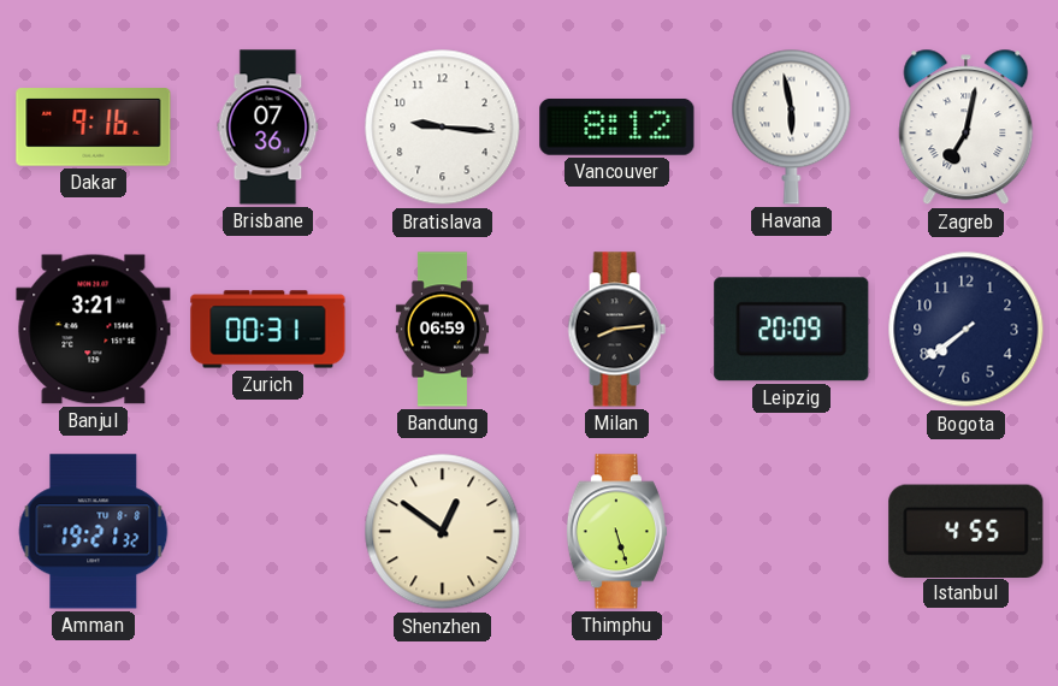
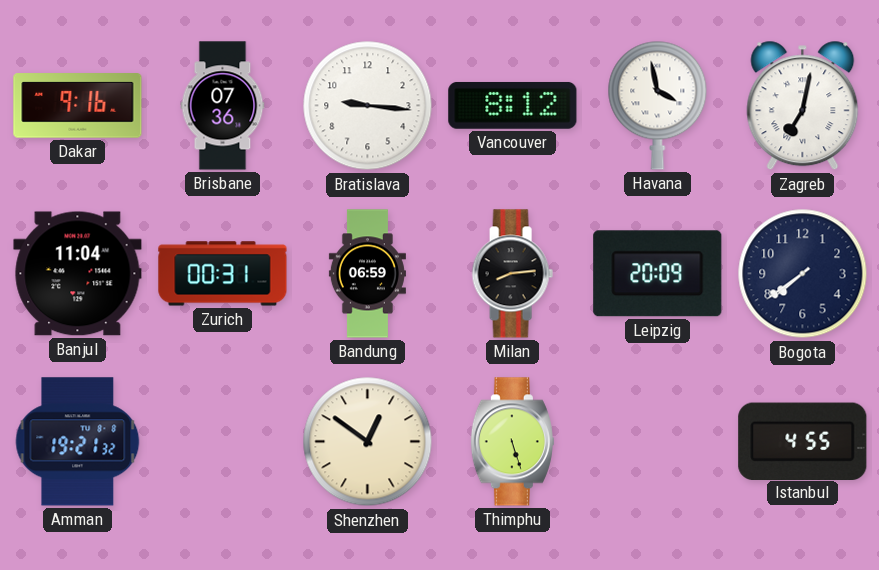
Havana: 5:58 -> 3:58
Banjul: 3:21 -> 11:04
